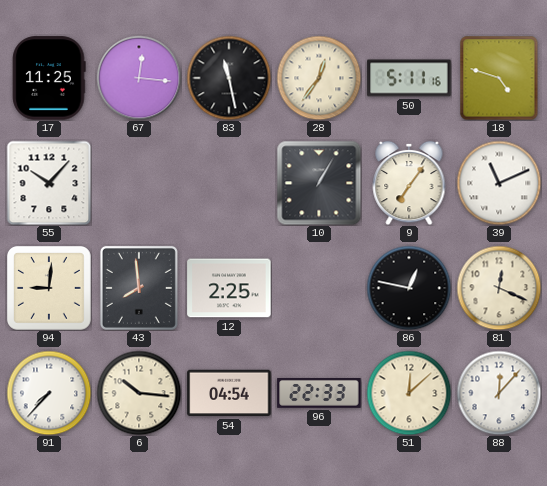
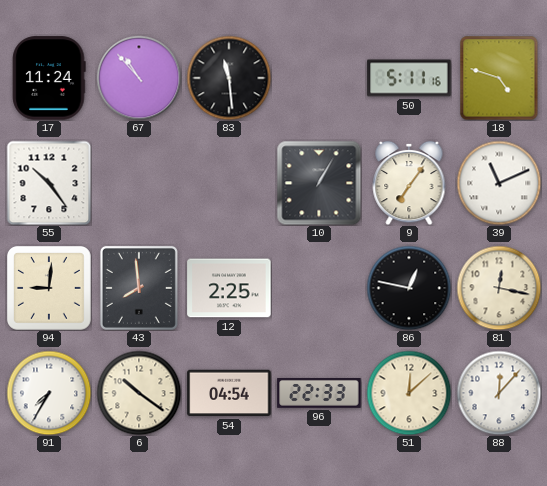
17: 11:25 -> 11:24
67: 12:16 -> 10:53
83: 11:28 -> 11:29
28: 12:36 -> none
55: 10:07 -> 10:24
81: 12:19 -> 12:17
91: 7:37 -> 7:35
6: 10:16 -> 10:21
